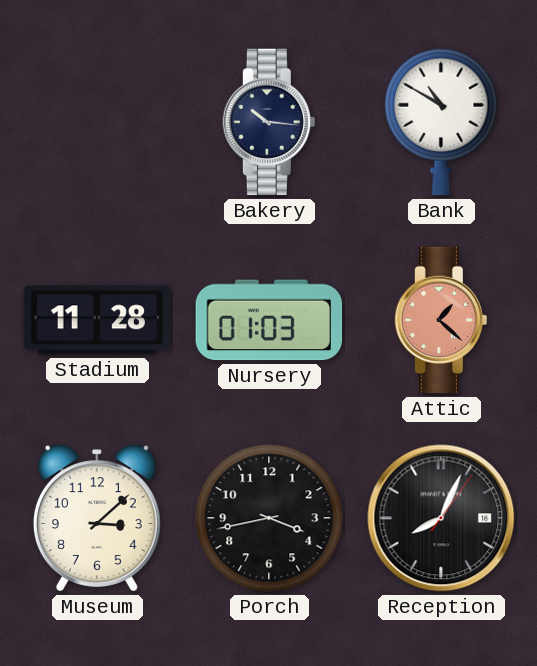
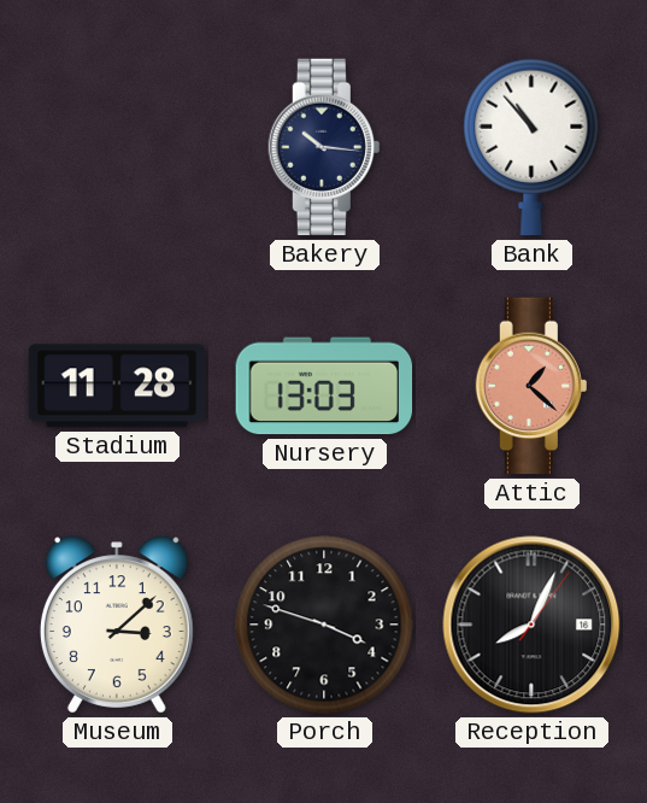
Bank: 10:50 -> 10:53
Nursery: 01:03 -> 13:03
Porch: 3:43 -> 3:48
